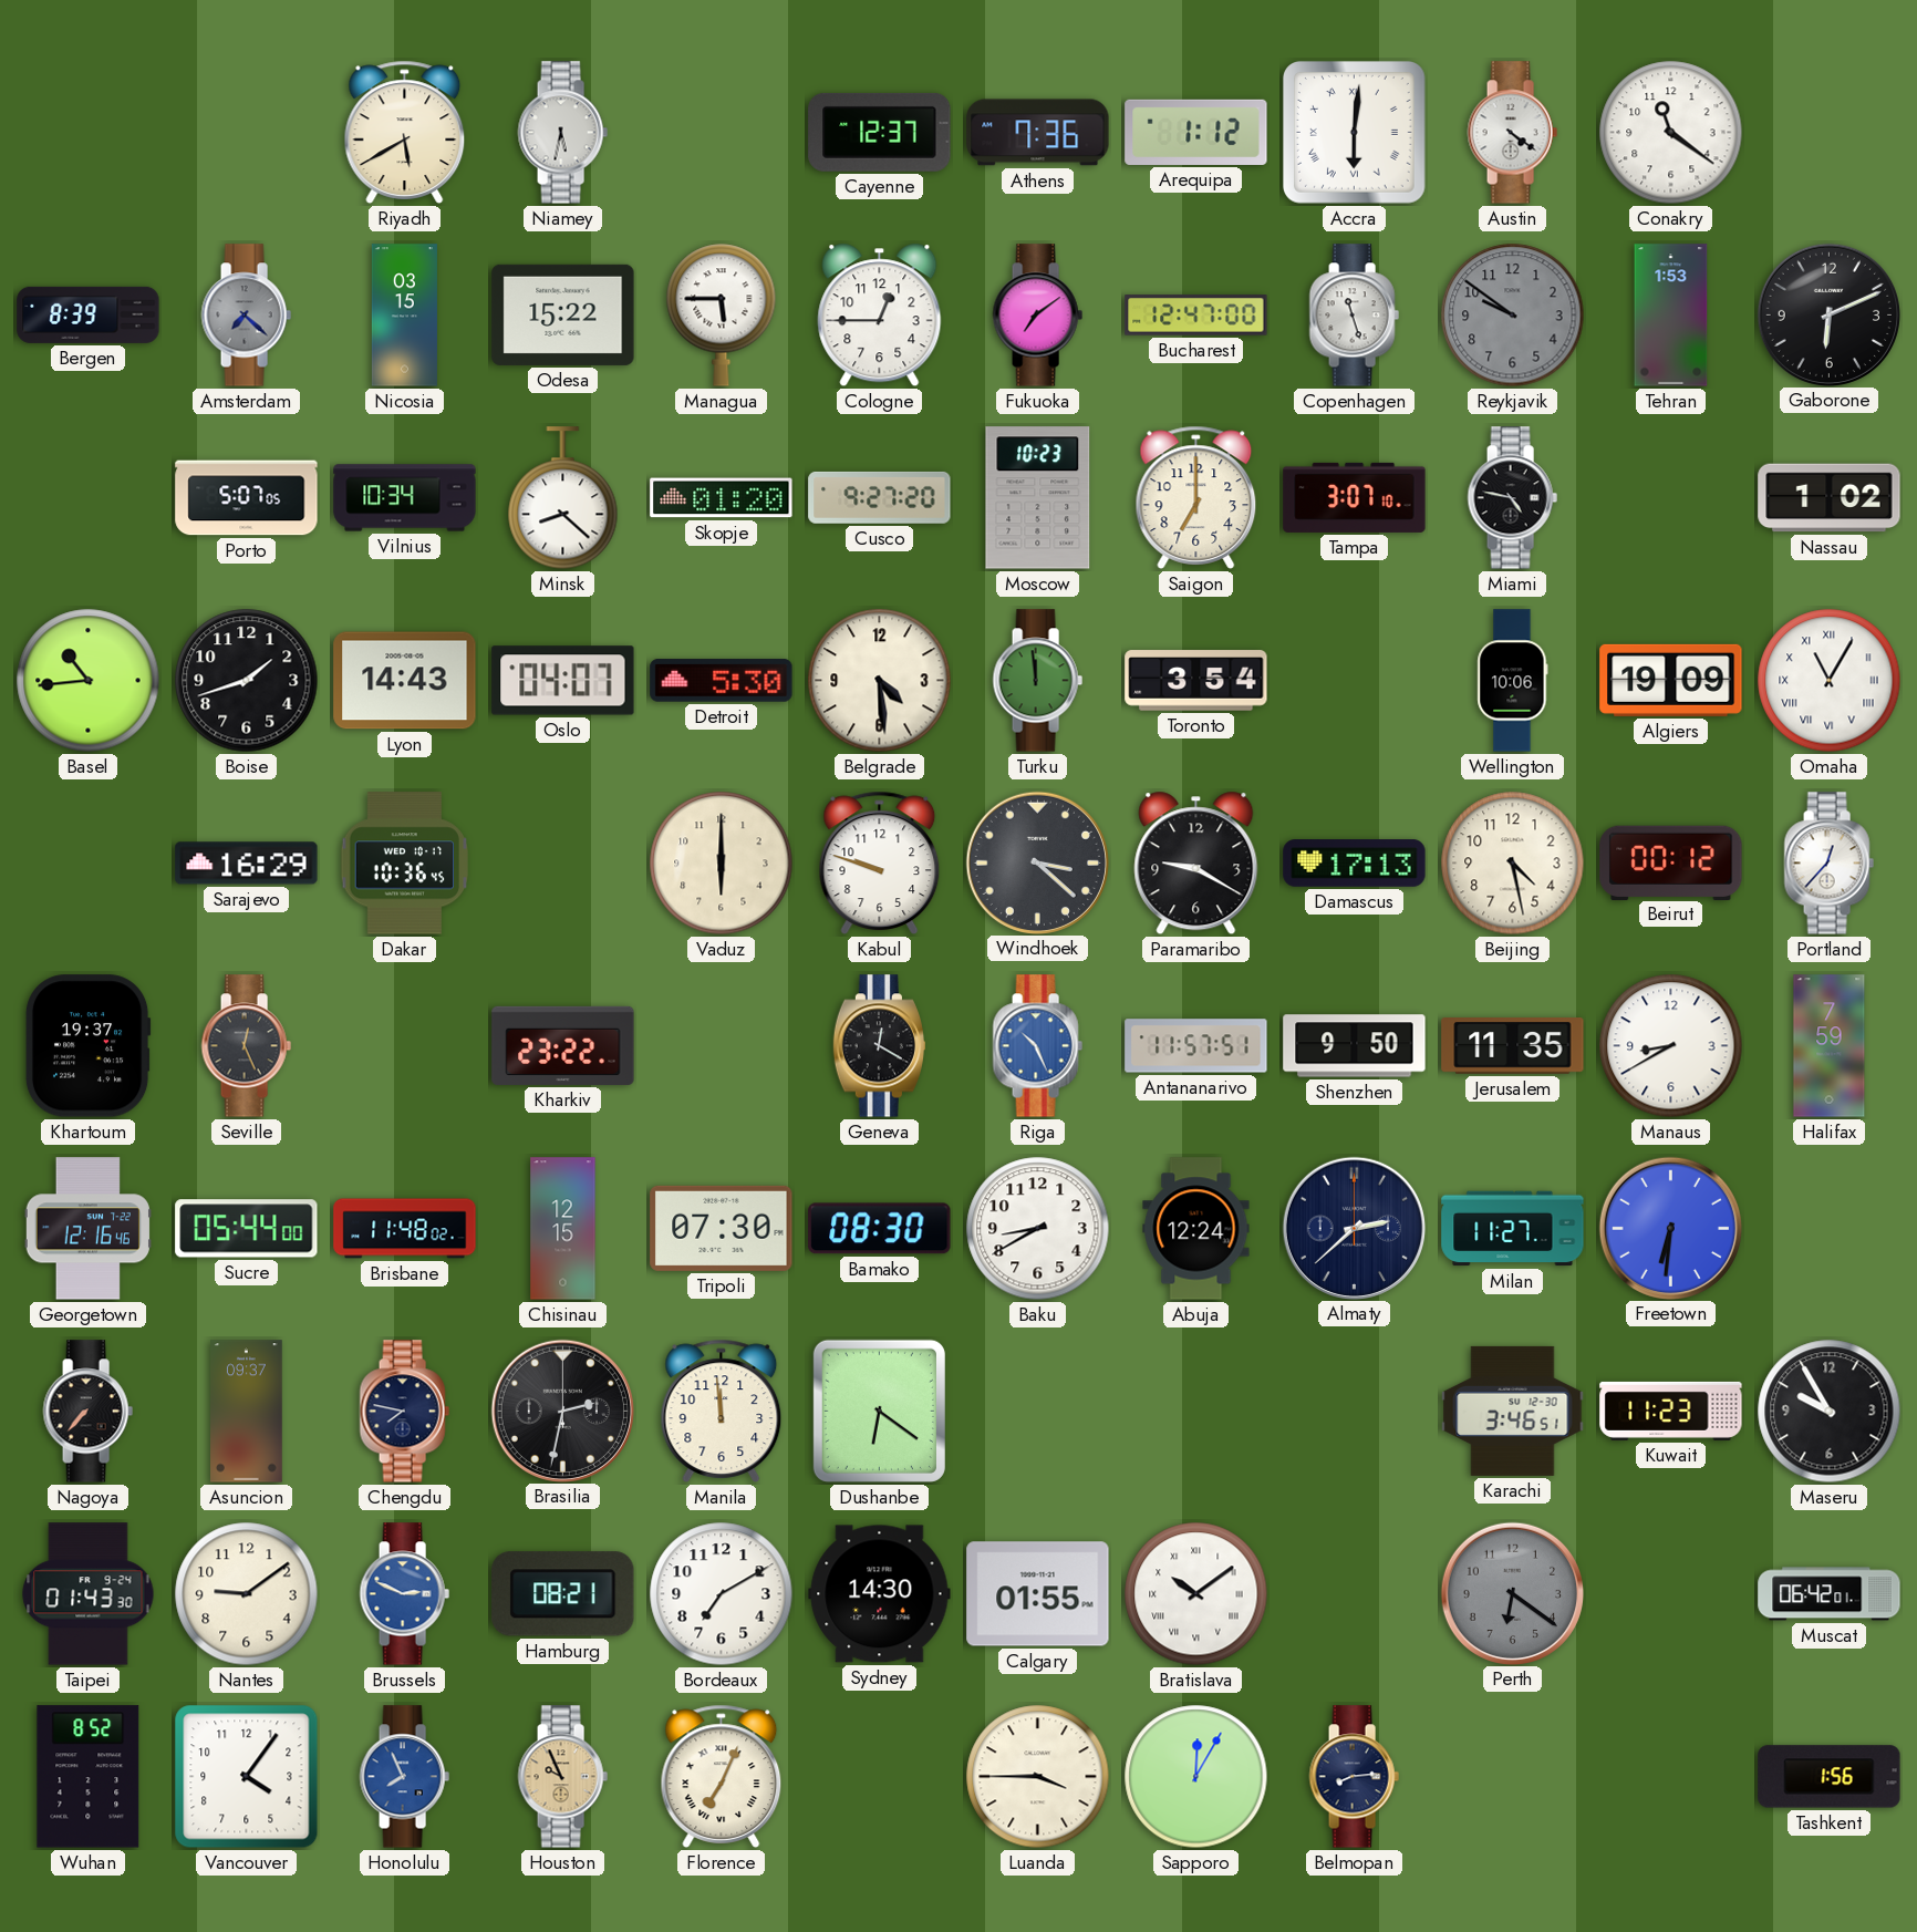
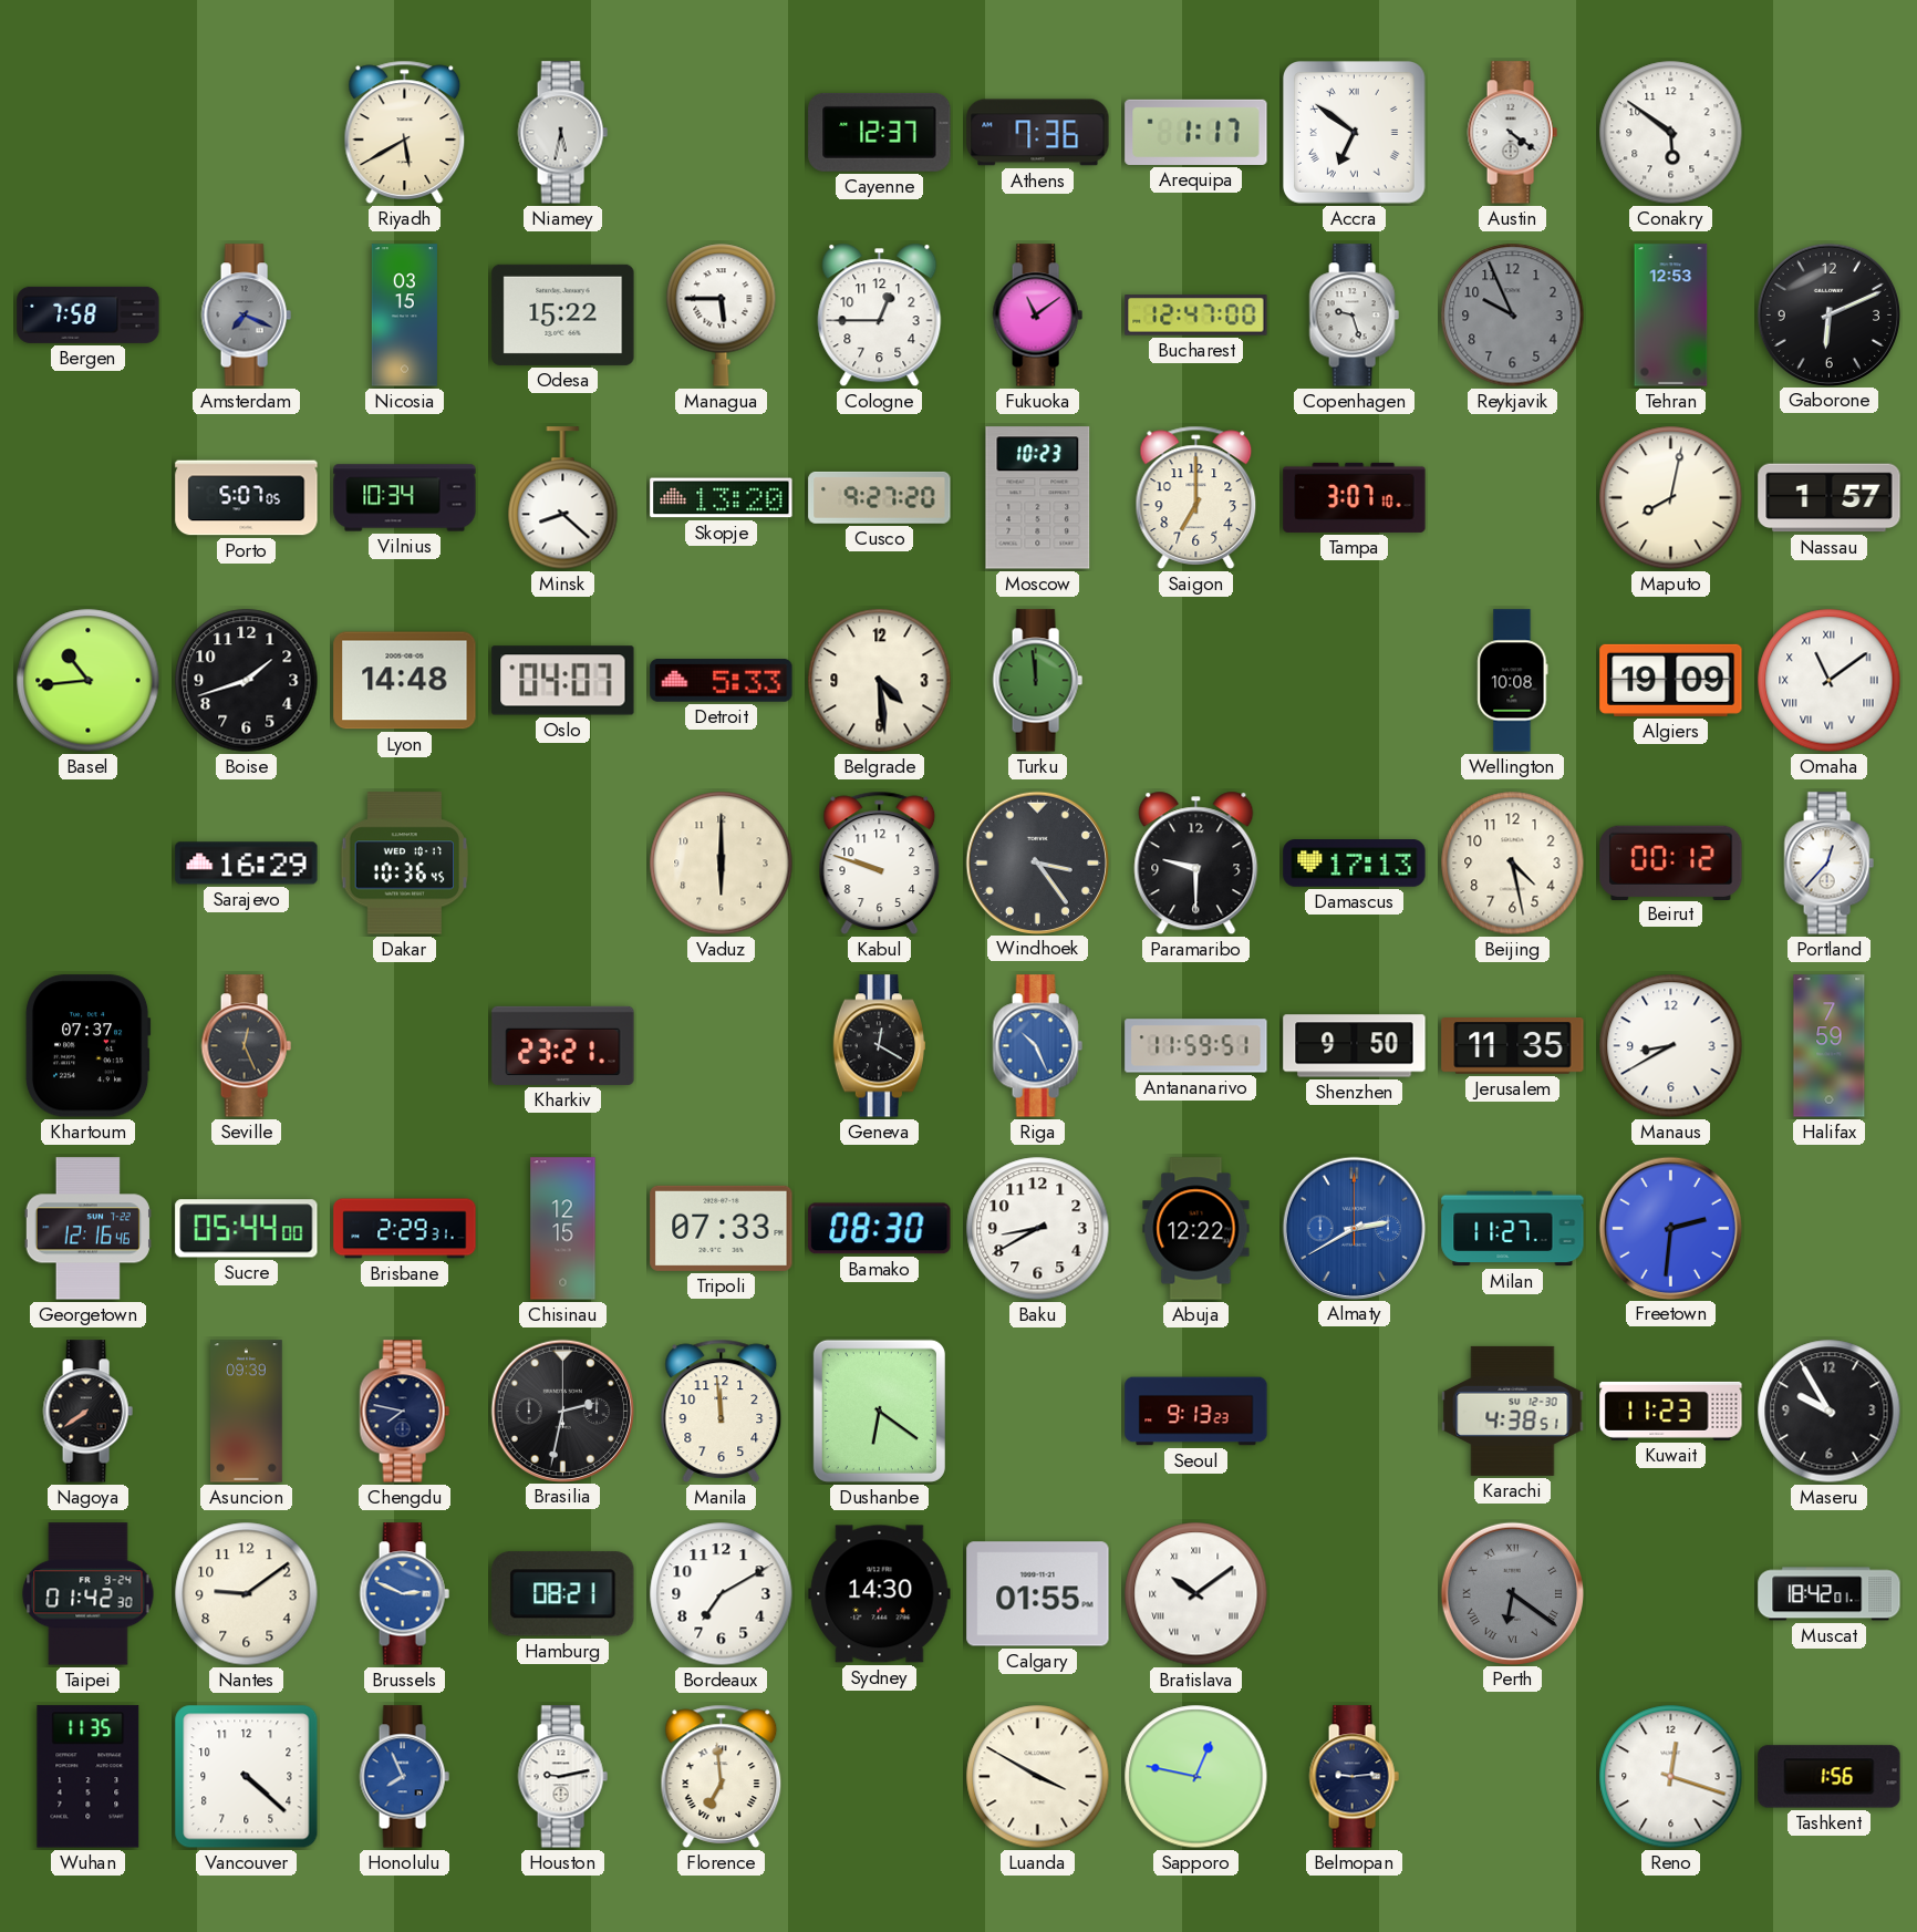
Arequipa: 1:12 -> 1:17
Accra: 6:01 -> 6:51
Conakry: 11:21 -> 5:51
Bergen: 8:39 -> 7:58
Amsterdam: 7:22 -> 7:19
Fukuoka: 7:09 -> 11:09
Copenhagen: 11:27 -> 9:27
Reykjavik: 9:51 -> 9:56
Tehran: 1:53 -> 12:53
Skopje: 01:20 -> 13:20
Miami: 4:47 -> none
Maputo: none -> 8:02
Nassau: 1:02 -> 1:57
Lyon: 14:43 -> 14:48
Detroit: 5:30 -> 5:33
Toronto: 3:54 -> none
Wellington: 10:06 -> 10:08
Omaha: 11:05 -> 11:09
Windhoek: 3:22 -> 3:24
Paramaribo: 9:20 -> 9:30
Khartoum: 19:37 -> 07:37
Kharkiv: 23:22 -> 23:21
Antananarivo: 11:57 -> 11:59
Brisbane: 11:48 -> 2:29
Tripoli: 07:30 -> 07:33
Abuja: 12:24 -> 12:22
Almaty: 2:38 -> 2:40
Almaty dial: navy -> blue
Freetown: 6:31 -> 2:31
Nagoya: 7:37 -> 7:39
Asuncion: 09:37 -> 09:39
Seoul: none -> 9:13
Karachi: 3:46 -> 4:38
Taipei: 01:43 -> 01:42
Perth numerals: Arabic -> Roman
Muscat: 06:42 -> 18:42
Wuhan: 8:52 -> 11:35
Vancouver: 4:06 -> 4:22
Houston: 9:56 -> 9:13
Houston dial: champagne -> white
Florence: 7:04 -> 6:59
Luanda: 3:45 -> 3:50
Sapporo: 12:05 -> 12:47
Belmopan: 8:14 -> 9:14
Reno: none -> 12:18
